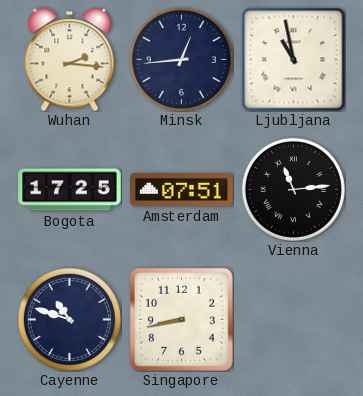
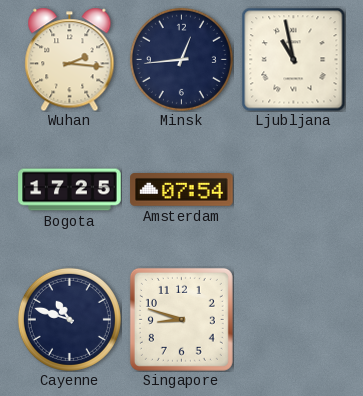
Amsterdam: 07:51 -> 07:54
Vienna: 11:14 -> none
Singapore: 8:43 -> 8:48
